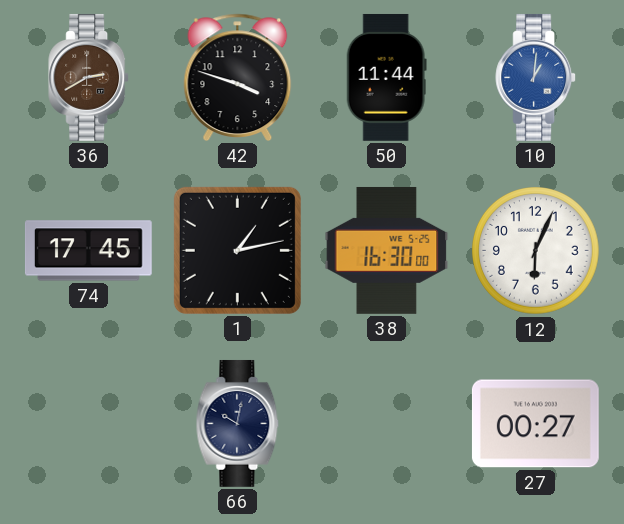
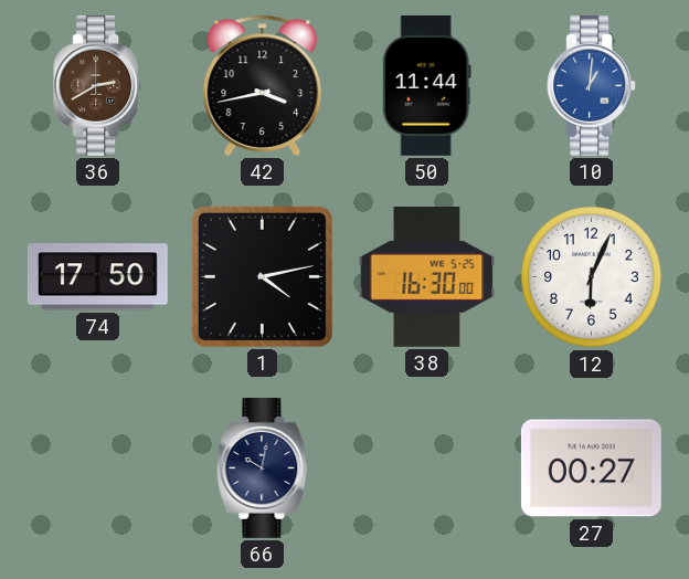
42: 3:48 -> 3:43
74: 17:45 -> 17:50
1: 1:13 -> 4:13
